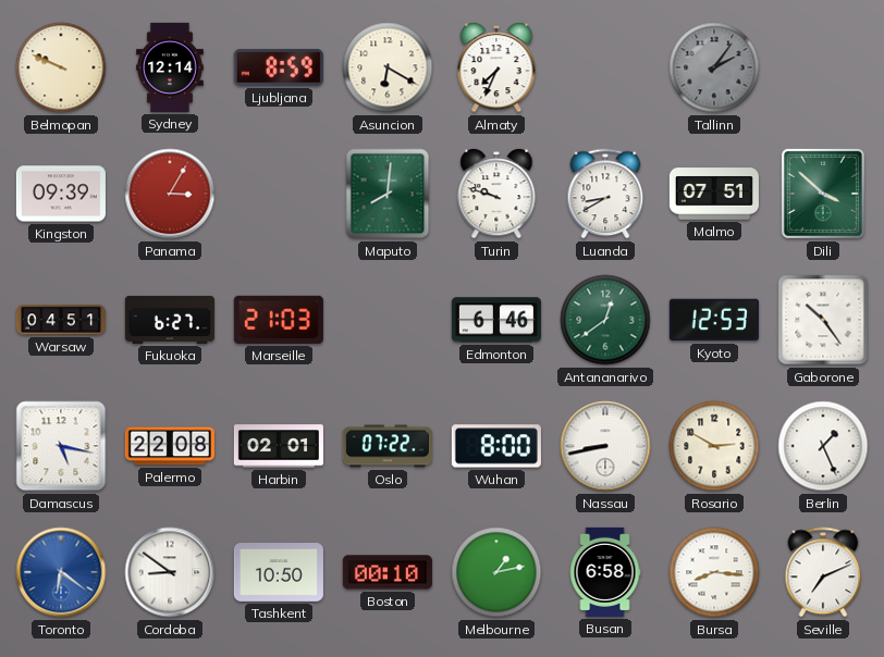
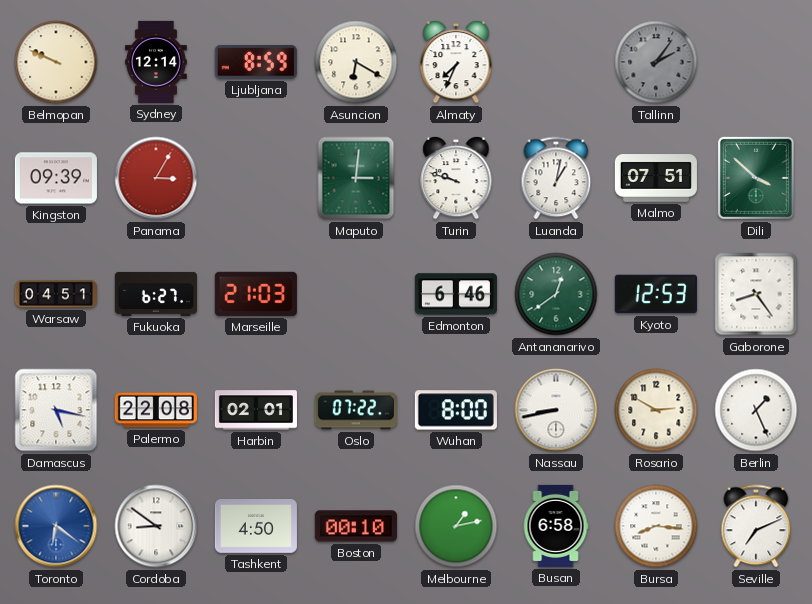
Maputo: 8:01 -> 3:01
Luanda: 8:40 -> 1:02
Gaborone: 10:24 -> 8:24
Tashkent: 10:50 -> 4:50
